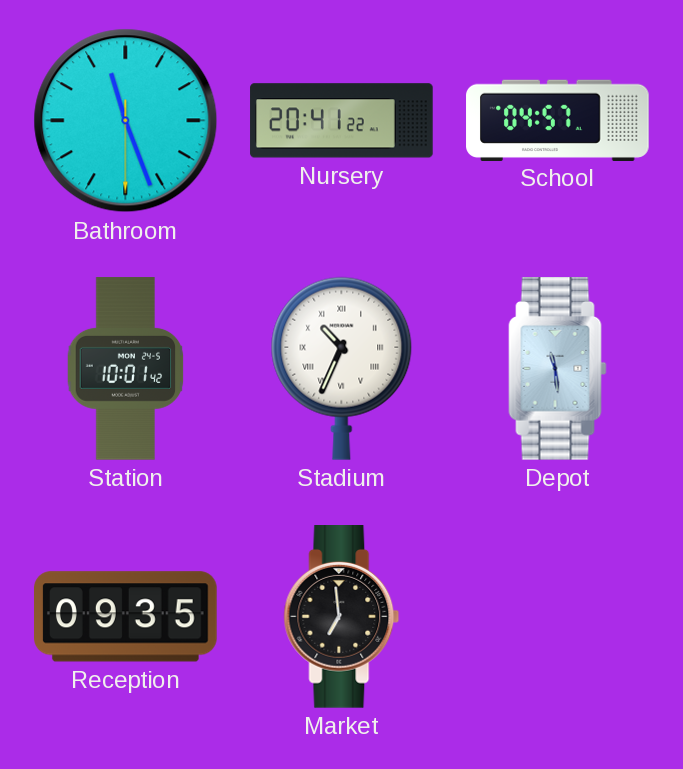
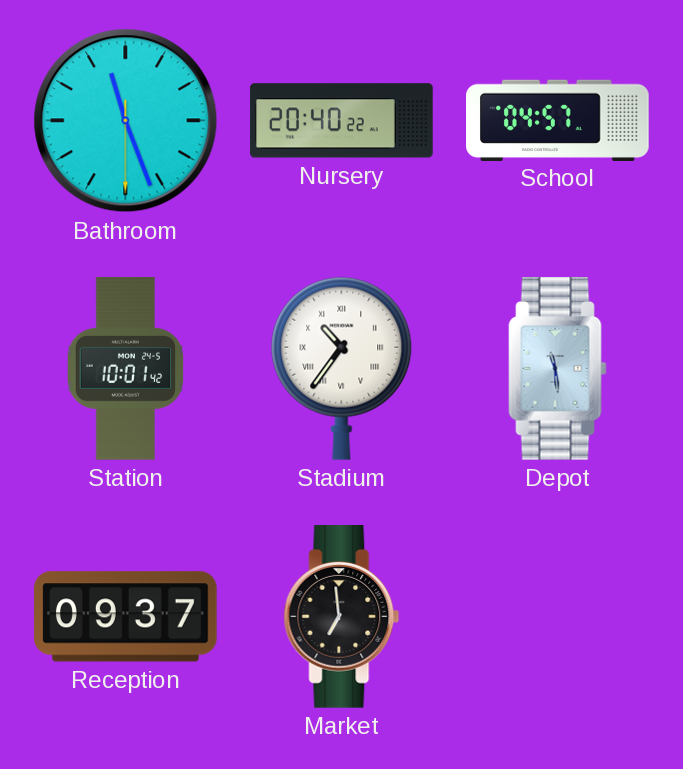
Nursery: 20:41 -> 20:40
Stadium: 10:34 -> 10:36
Reception: 09:35 -> 09:37
